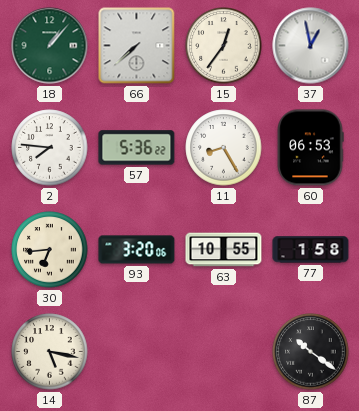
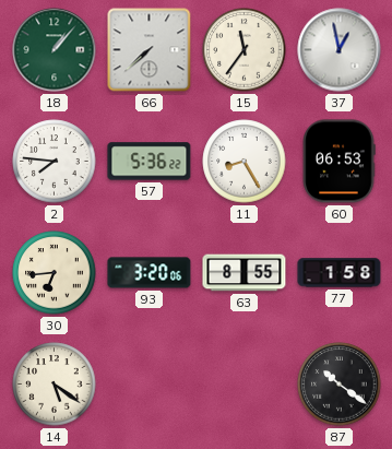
15: 12:36 -> 11:36
63: 10:55 -> 8:55
14: 5:17 -> 5:21
